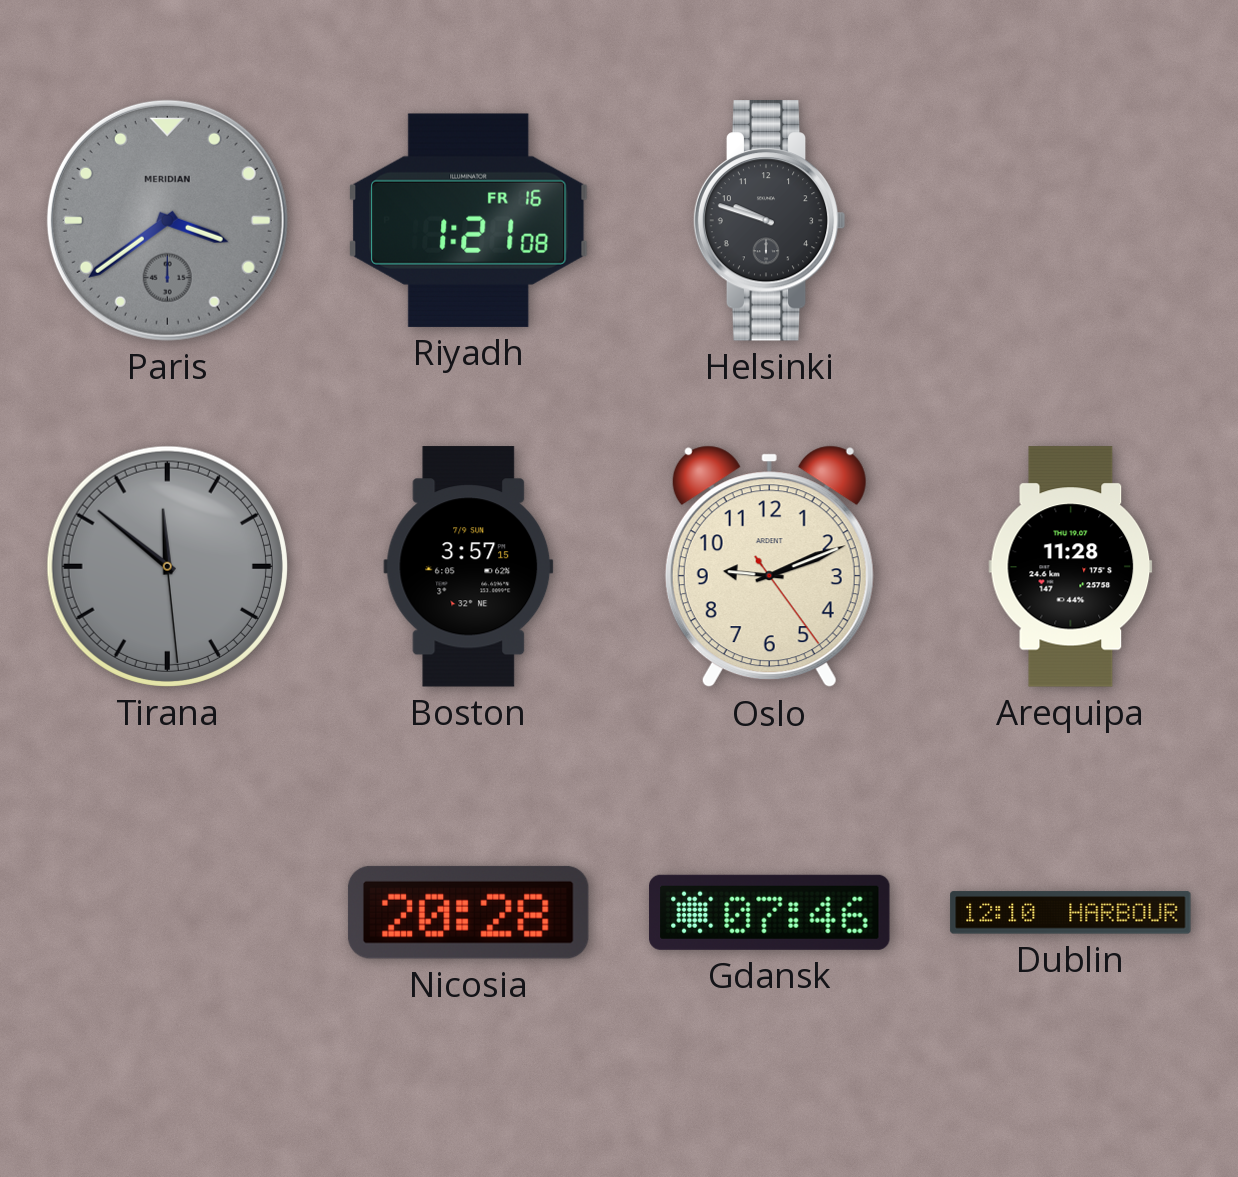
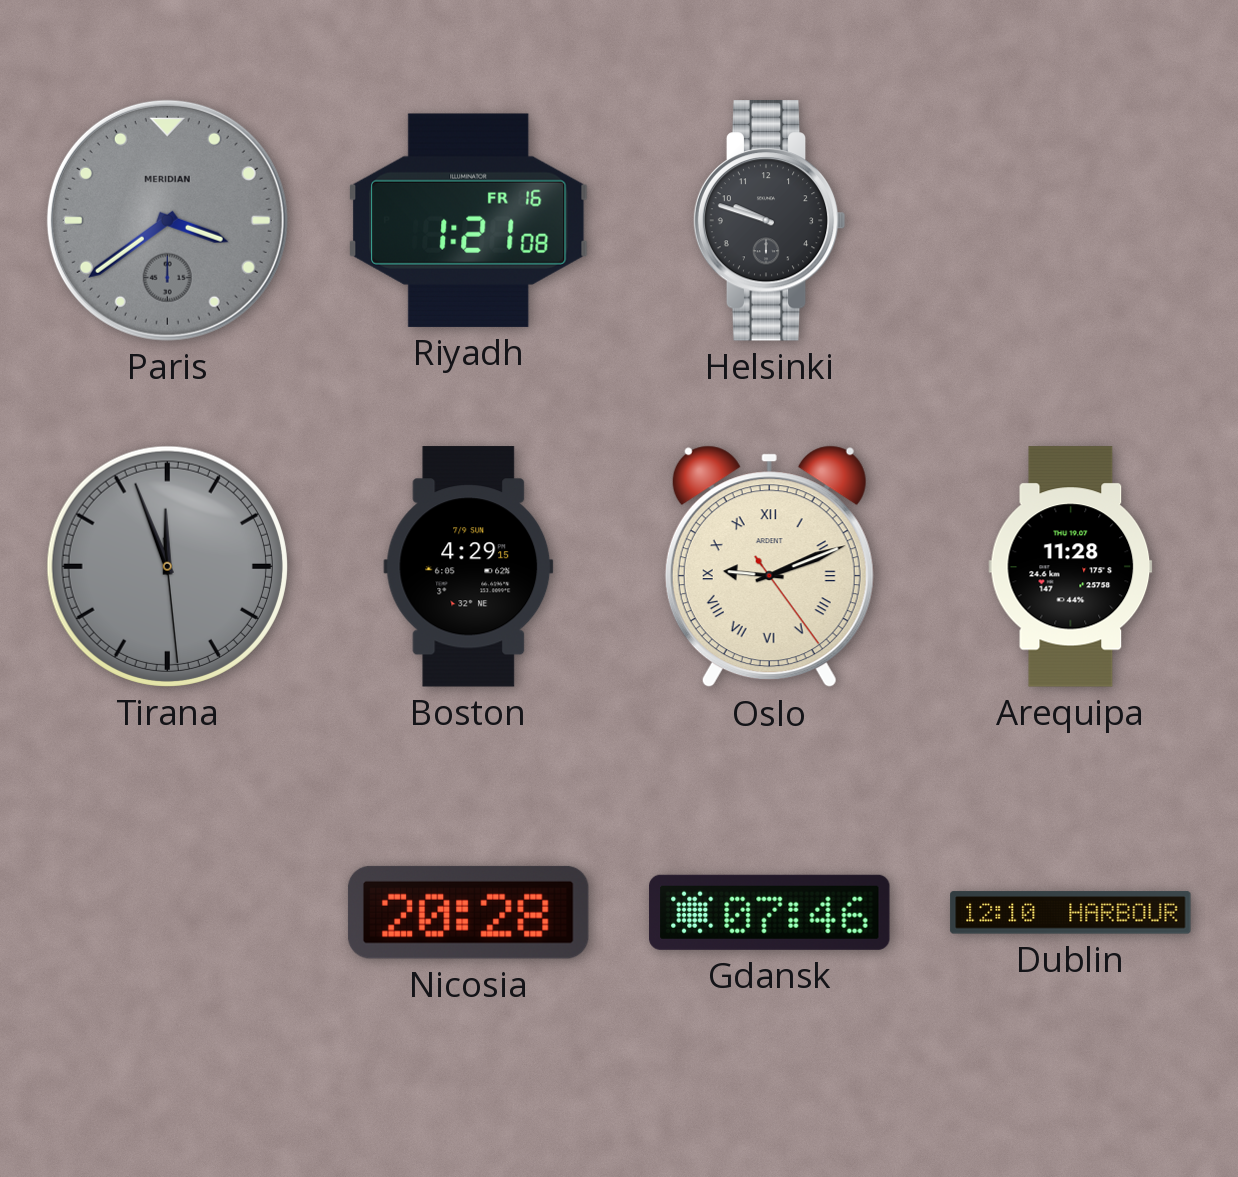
Tirana: 11:51 -> 11:56
Boston: 3:57 -> 4:29
Oslo numerals: Arabic -> Roman
